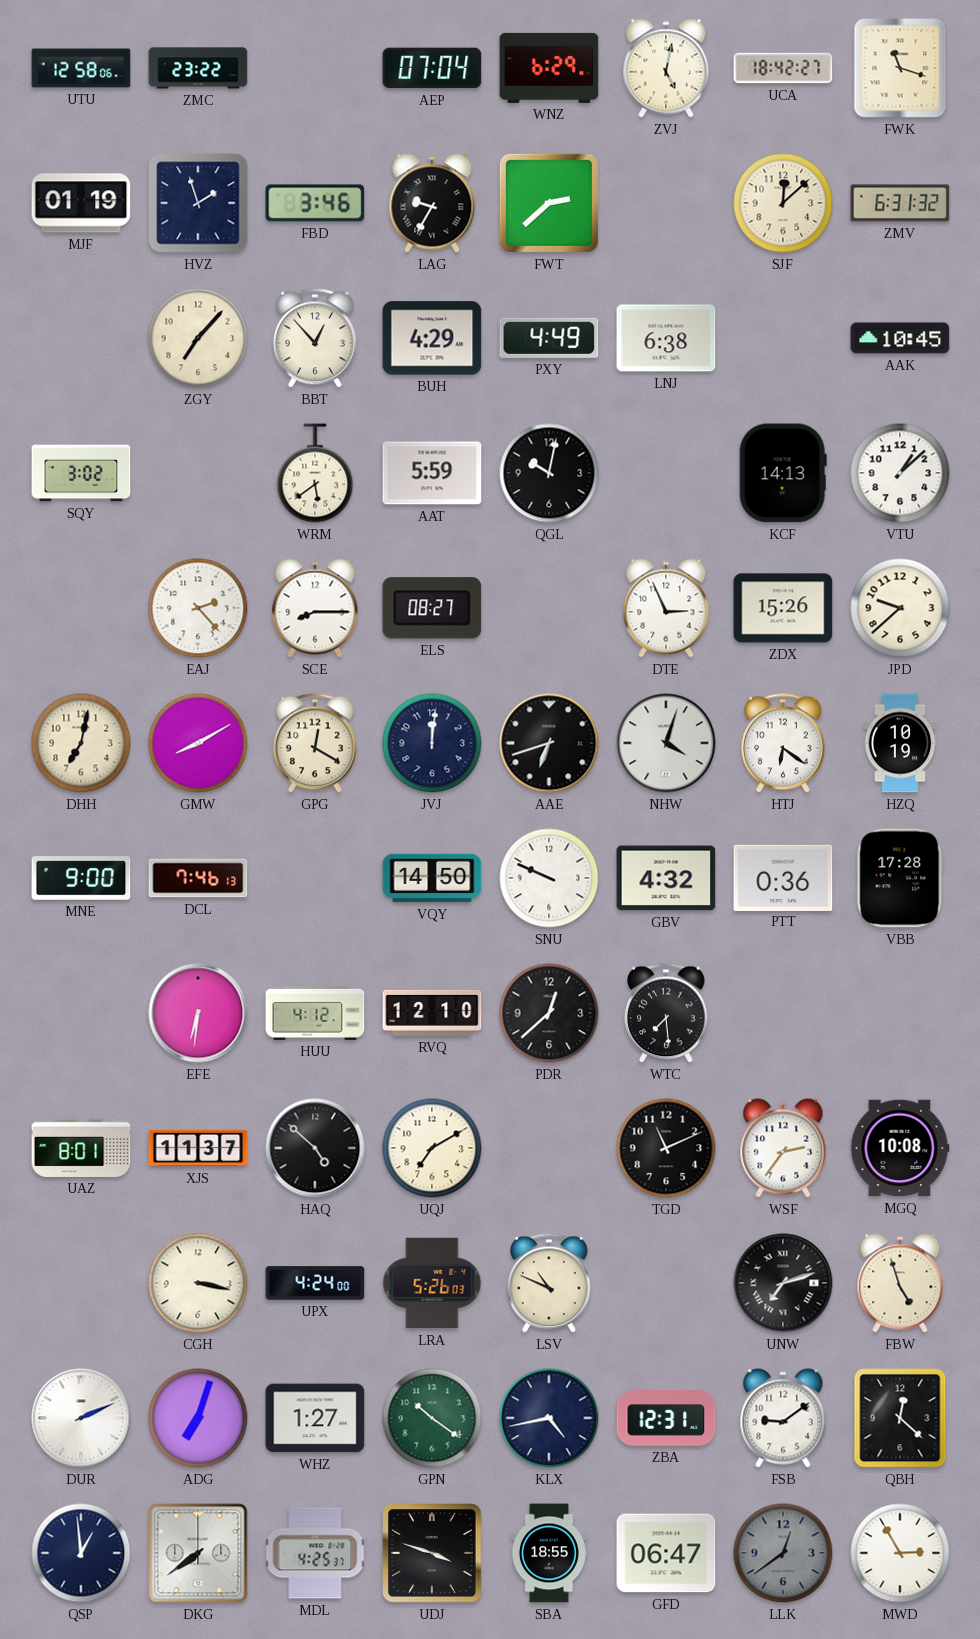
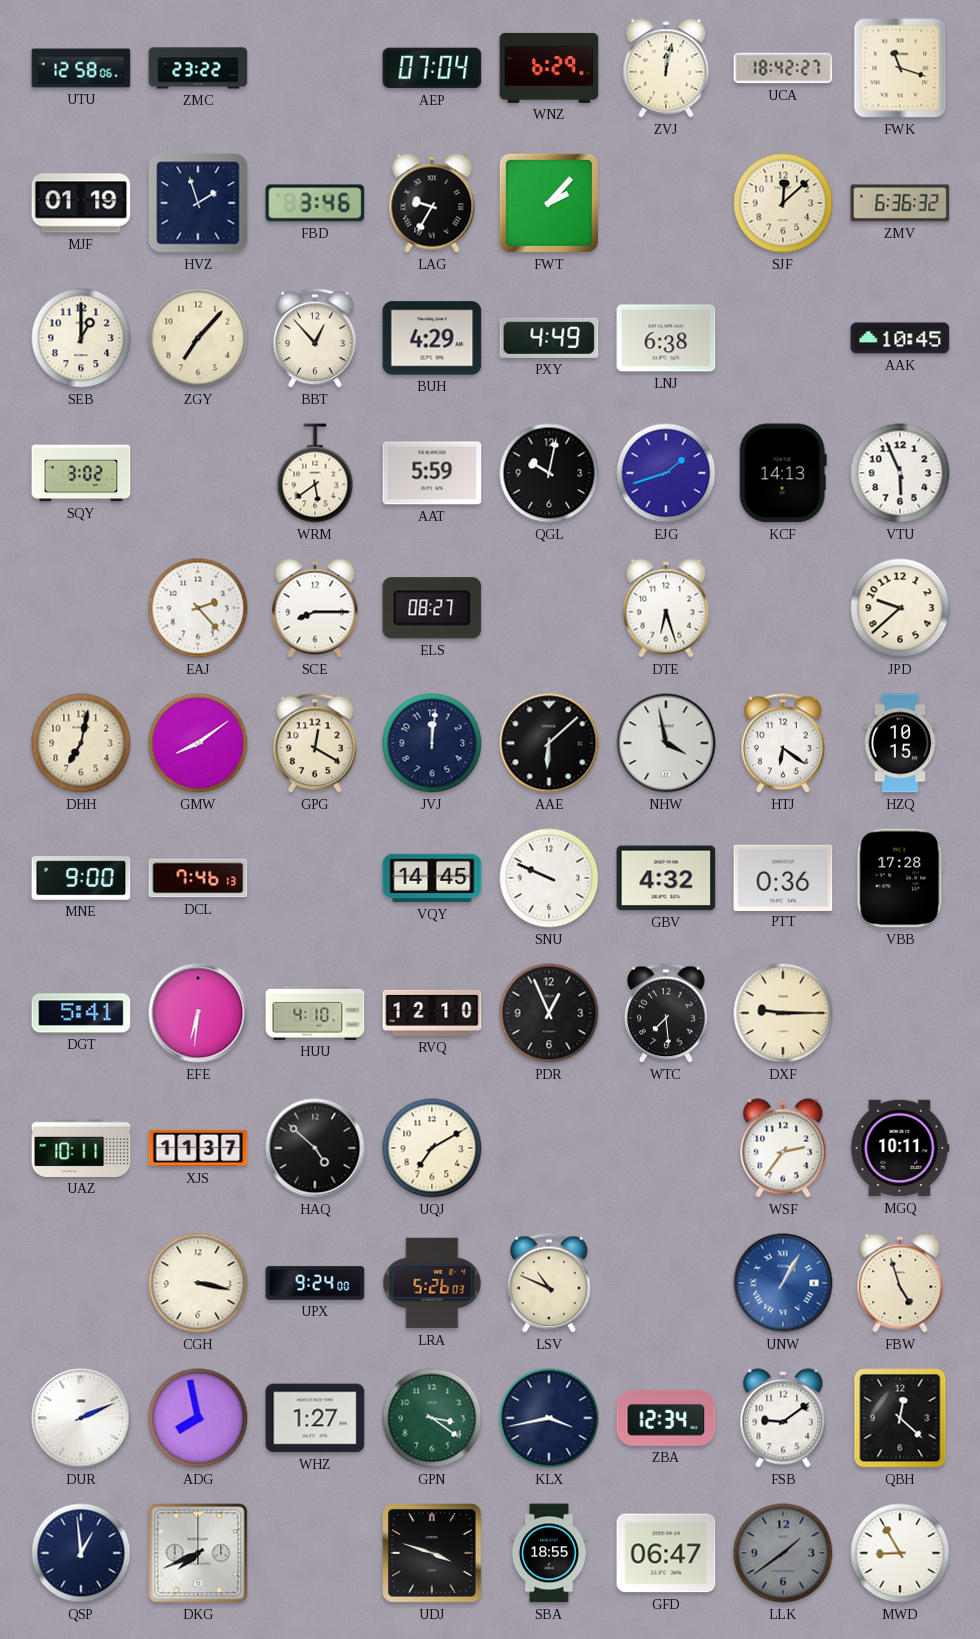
ZVJ: 5:02 -> 12:02
FWT: 2:38 -> 2:07
ZMV: 6:31 -> 6:36
SEB: none -> 1:00
EJG: none -> 1:42
VTU: 1:08 -> 5:56
DTE: 2:56 -> 6:27
ZDX: 15:26 -> none
GMW: 8:10 -> 8:09
AAE: 6:42 -> 6:08
NHW: 4:03 -> 3:58
HZQ: 10:19 -> 10:15
VQY: 14:50 -> 14:45
DGT: none -> 5:41
HUU: 4:12 -> 4:10
PDR: 12:38 -> 12:56
DXF: none -> 9:15
UAZ: 8:01 -> 10:11
TGD: 11:11 -> none
MGQ: 10:08 -> 10:11
UPX: 4:24 -> 9:24
UNW: 7:12 -> 1:05
UNW dial: black -> blue
ADG: 7:03 -> 7:58
GPN: 10:21 -> 3:21
KLX: 4:43 -> 3:43
ZBA: 12:31 -> 12:34
DKG: 7:39 -> 7:41
MDL: 4:25 -> none
LLK: 12:39 -> 1:39
MWD: 2:55 -> 8:55
